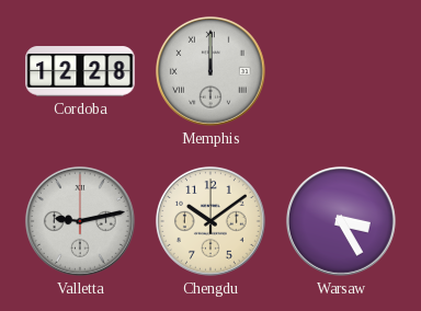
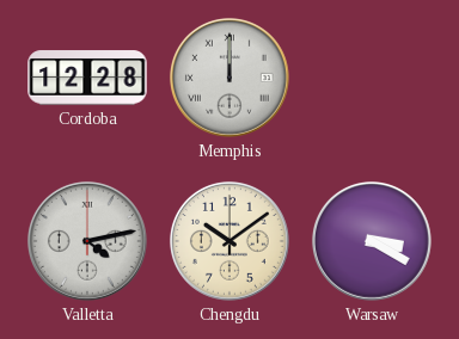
Valletta: 9:13 -> 4:13
Warsaw: 3:25 -> 3:20
